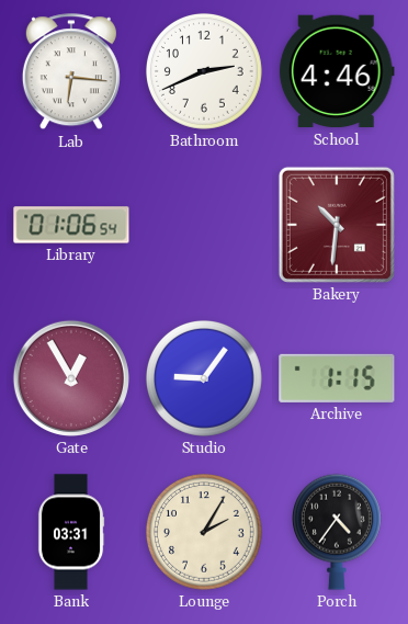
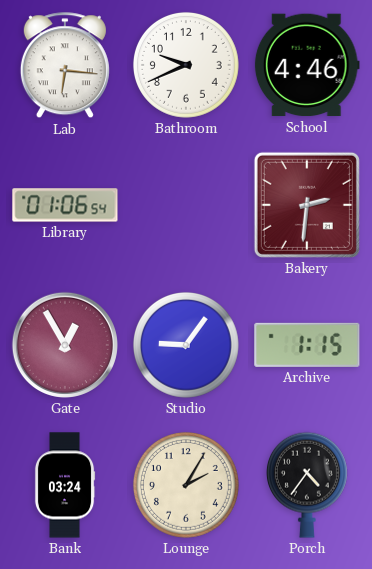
Bathroom: 2:41 -> 9:41
Bakery: 10:31 -> 2:31
Bank: 03:31 -> 03:24
